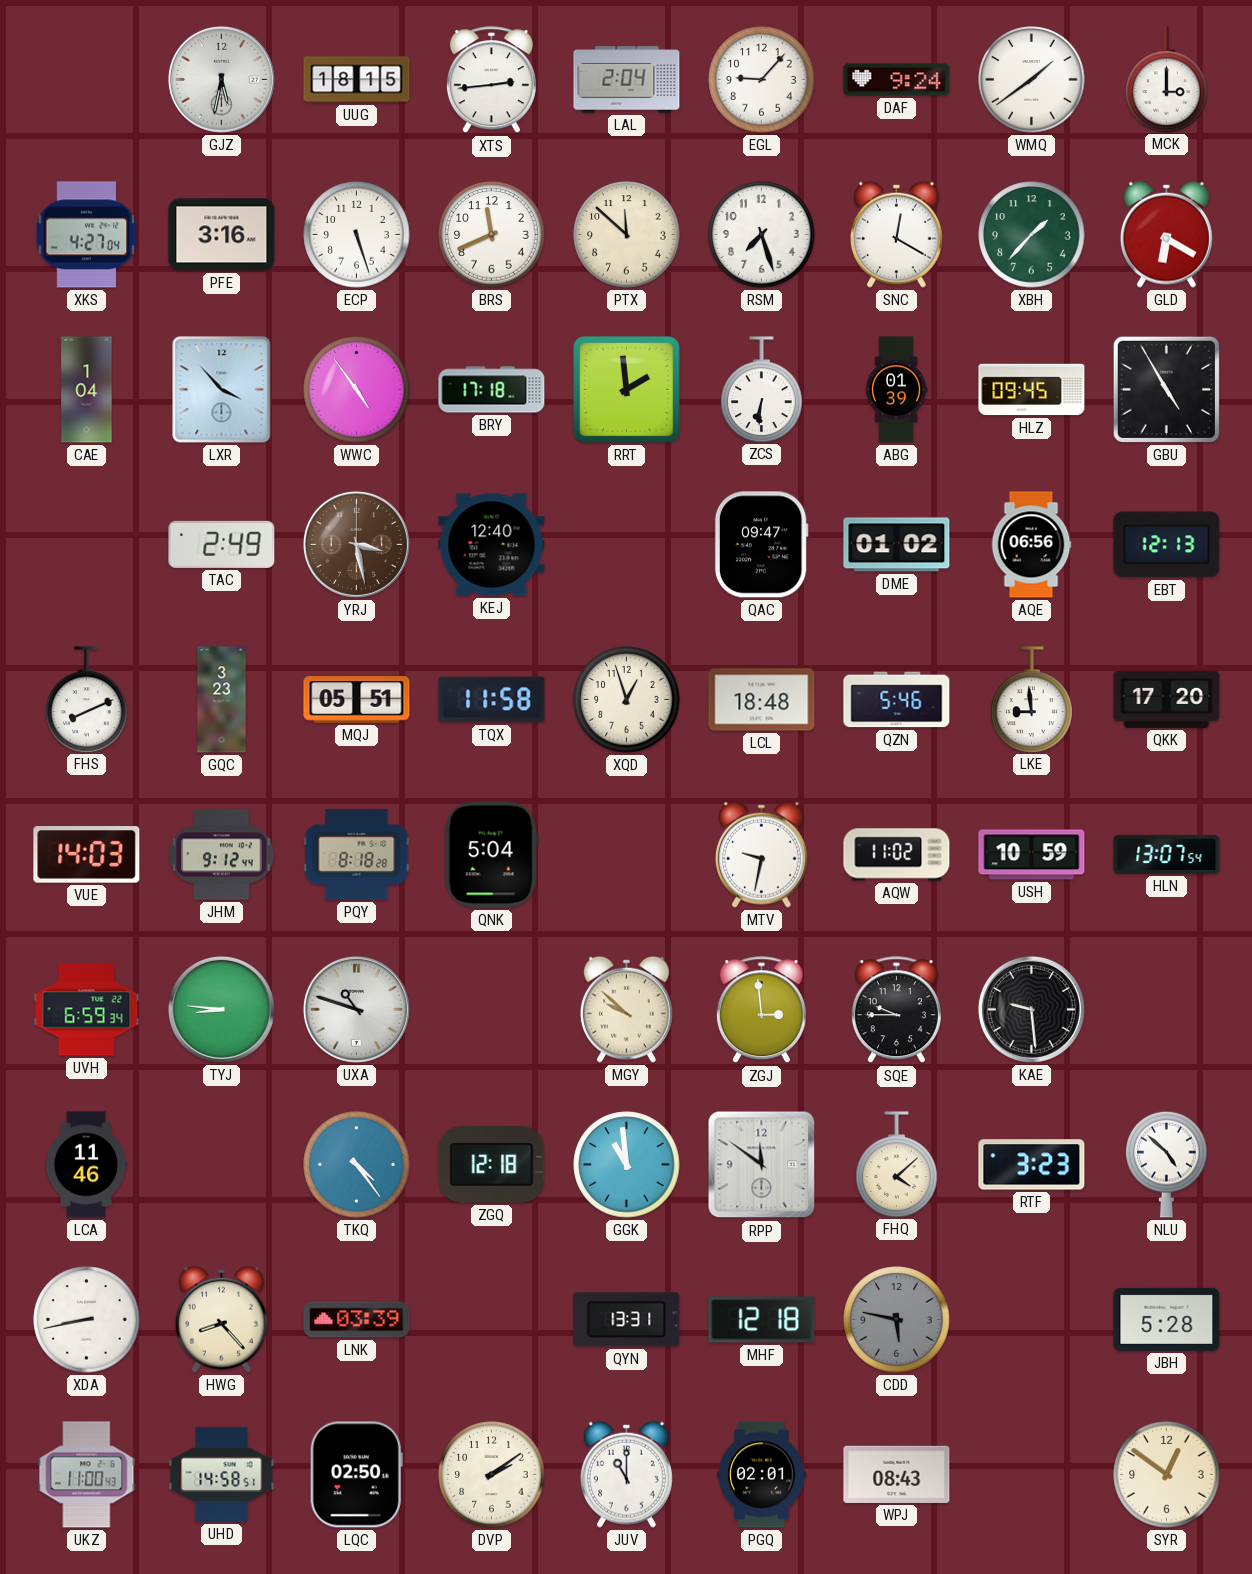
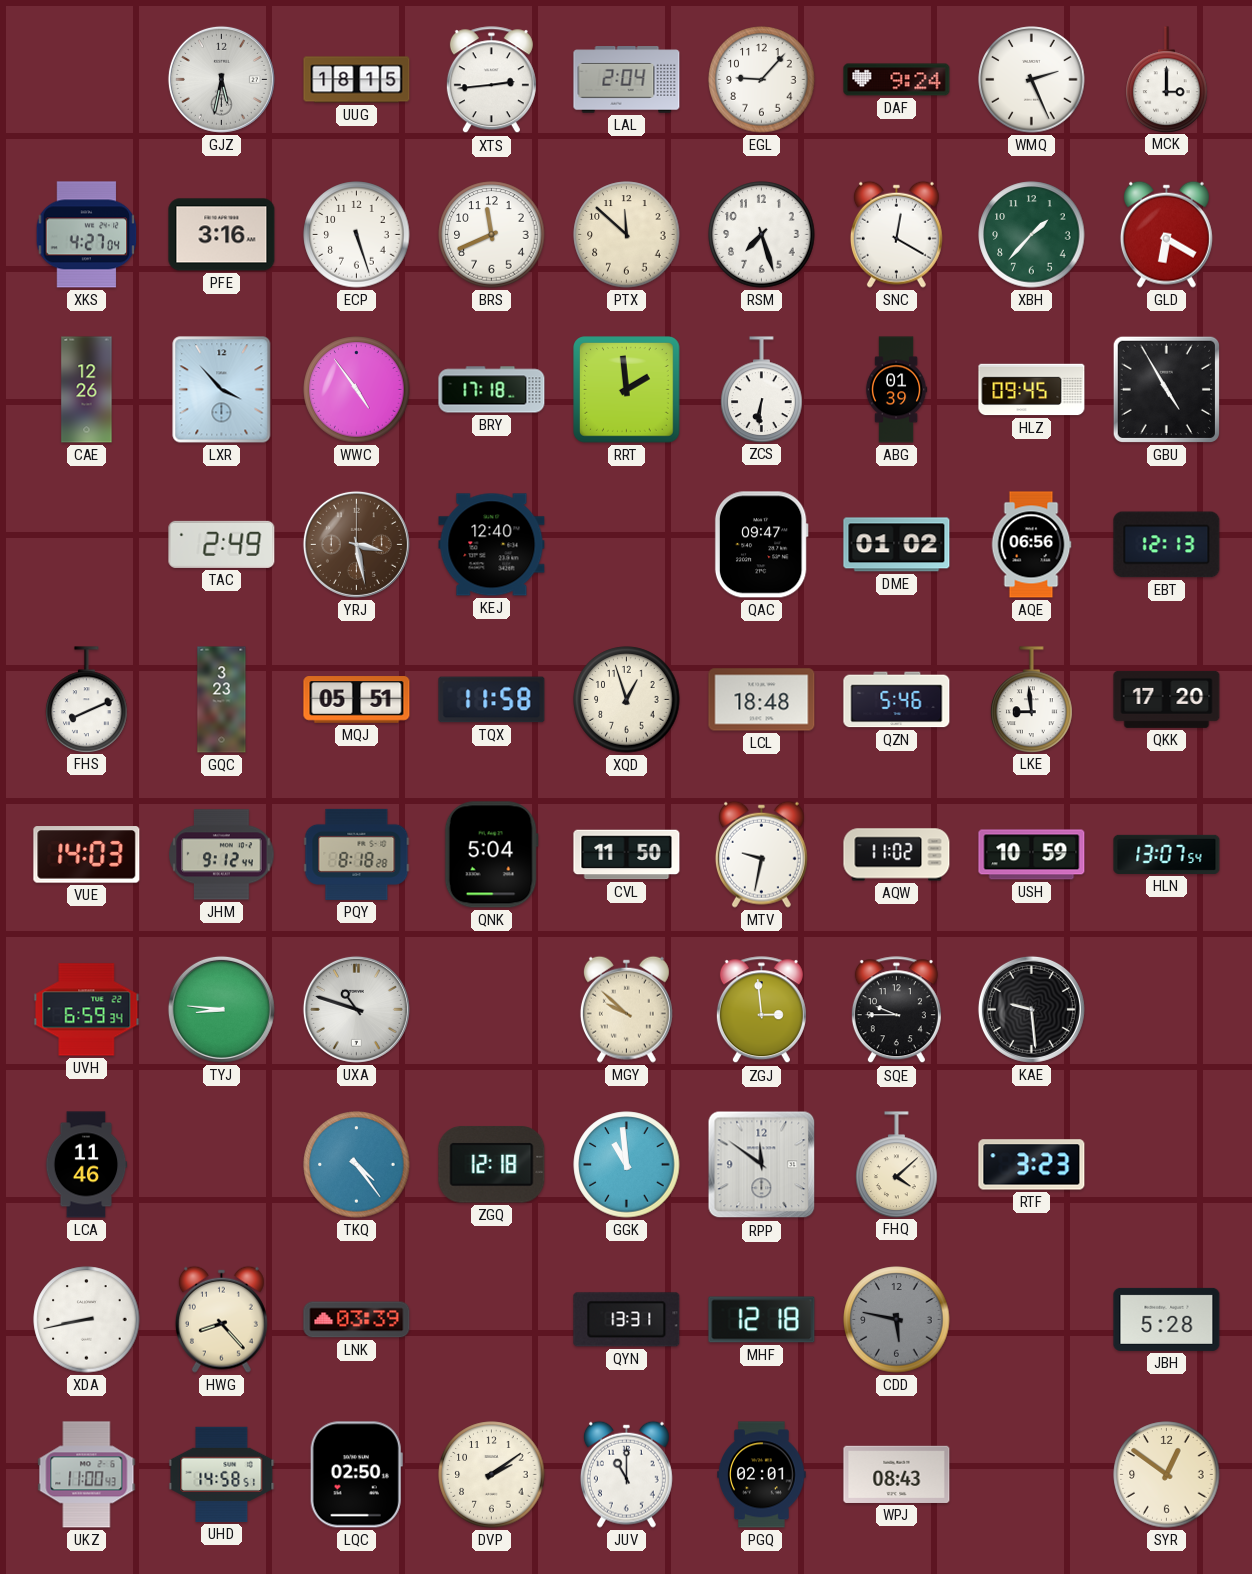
WMQ: 1:39 -> 2:26
CAE: 1:04 -> 12:26
CVL: none -> 11:50
NLU: 4:52 -> none
